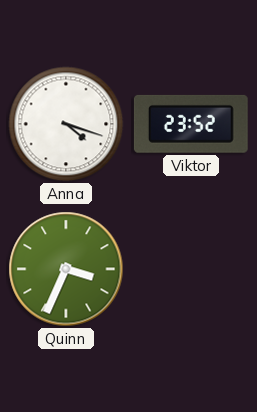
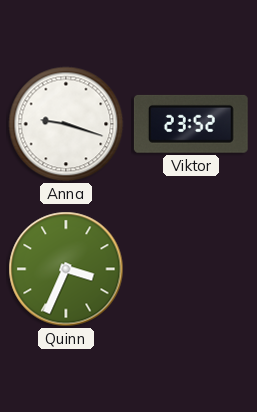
Anna: 4:18 -> 9:18
